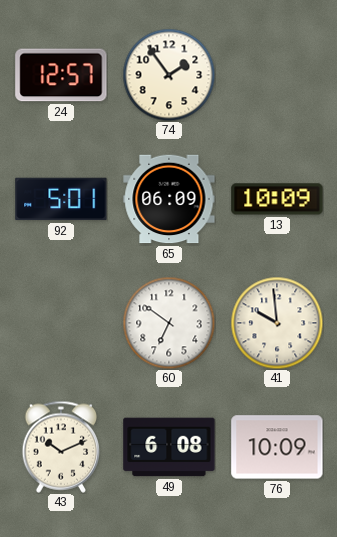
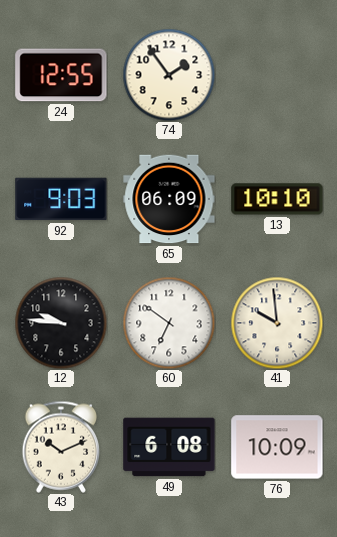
24: 12:57 -> 12:55
92: 5:01 -> 9:03
13: 10:09 -> 10:10
12: none -> 9:46
